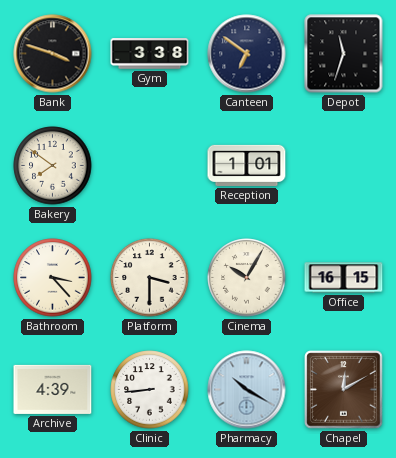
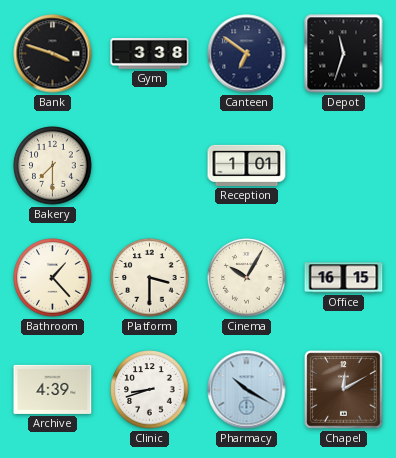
Bakery: 7:51 -> 7:30
Bathroom: 3:23 -> 1:23
Clinic: 8:44 -> 8:42
